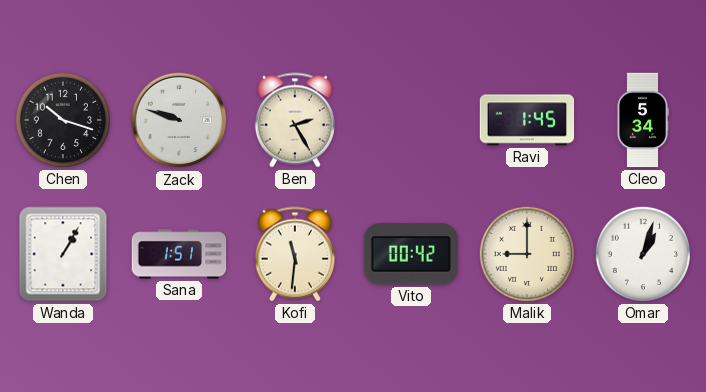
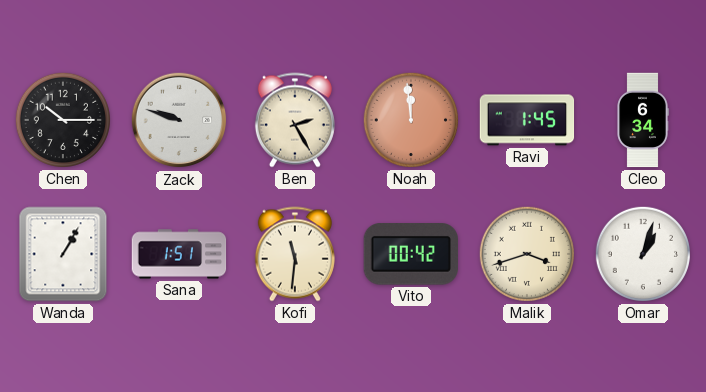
Chen: 10:18 -> 10:15
Noah: none -> 11:59
Cleo: 5:34 -> 6:34
Malik: 9:00 -> 3:42
